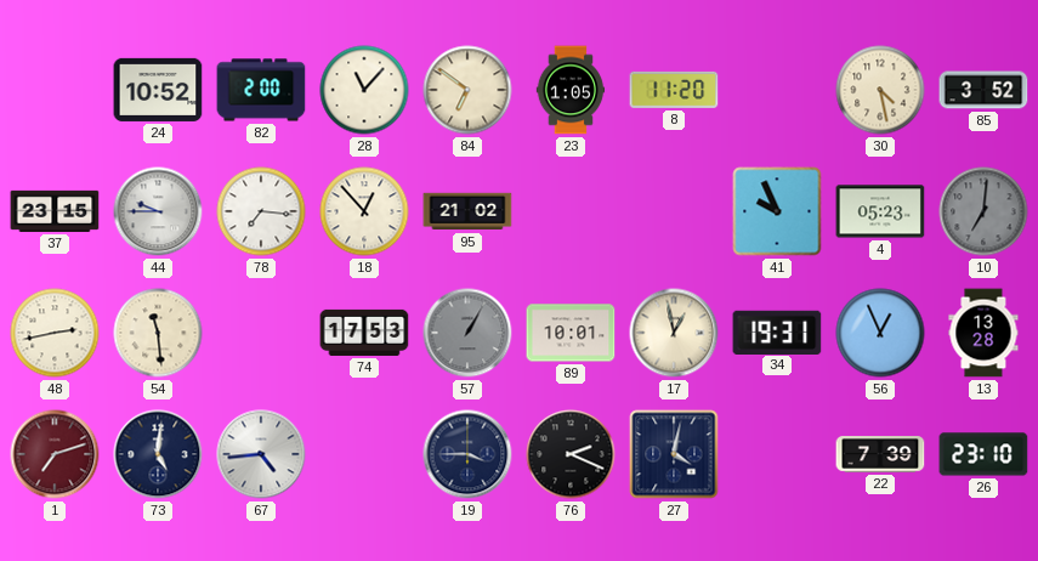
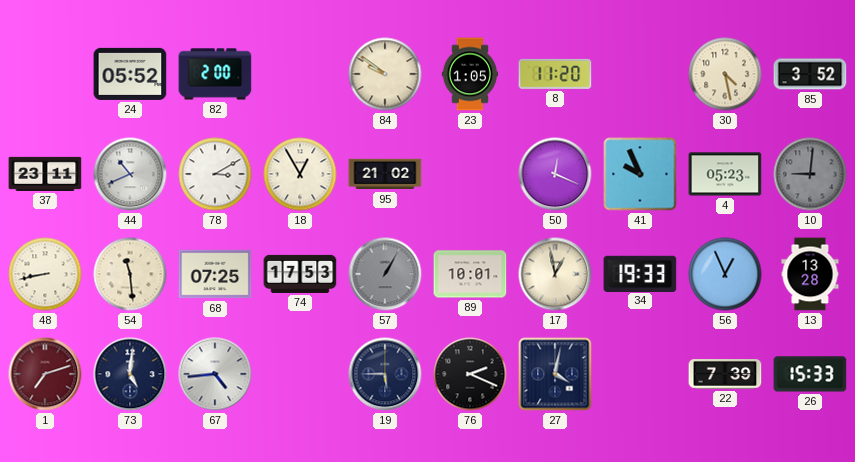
24: 10:52 -> 05:52
28: 11:07 -> none
84: 6:51 -> 9:51
37: 23:15 -> 23:11
44: 9:45 -> 10:41
78: 7:16 -> 3:10
18: 12:53 -> 12:55
50: none -> 12:19
10: 7:01 -> 9:01
48: 2:43 -> 8:43
68: none -> 07:25
34: 19:31 -> 19:33
19: 3:45 -> 5:45
26: 23:10 -> 15:33
